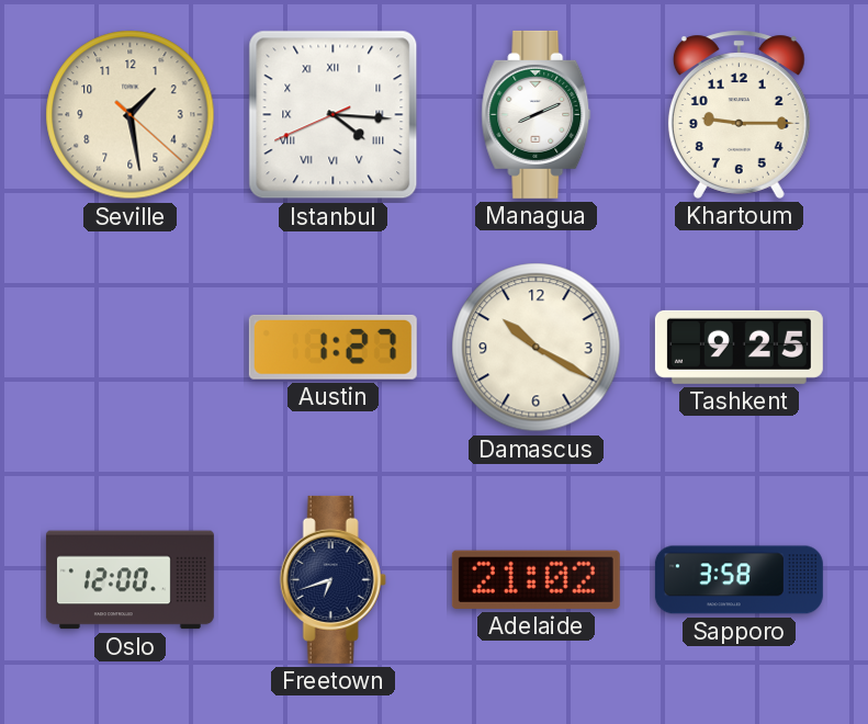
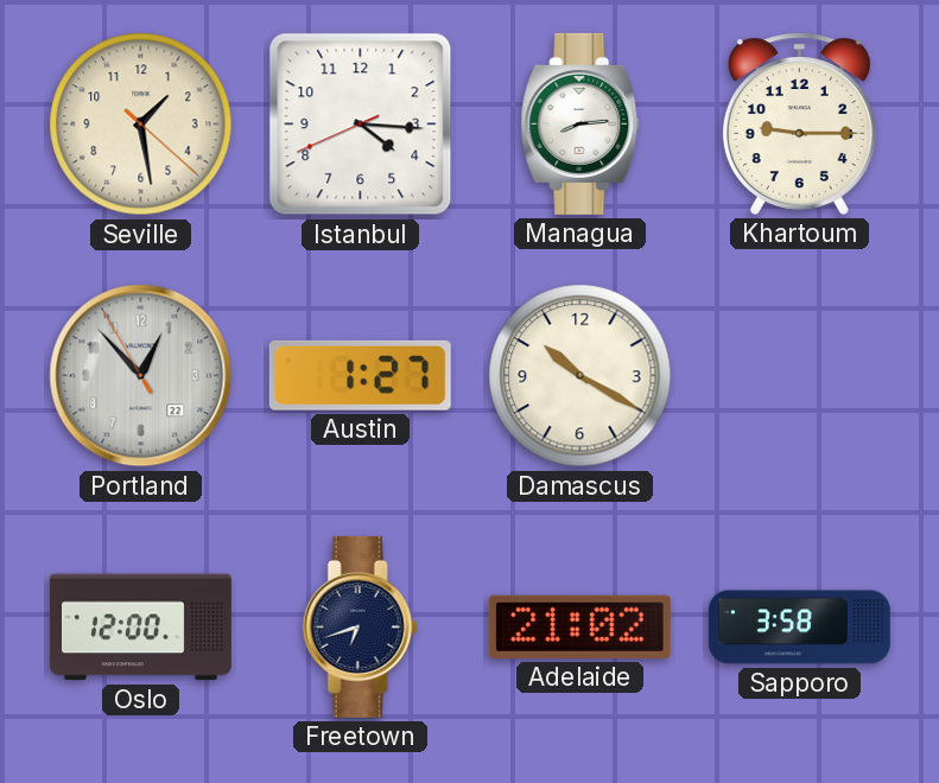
Istanbul numerals: Roman -> Arabic
Managua: 8:11 -> 8:14
Portland: none -> 12:52
Tashkent: 9:25 -> none
